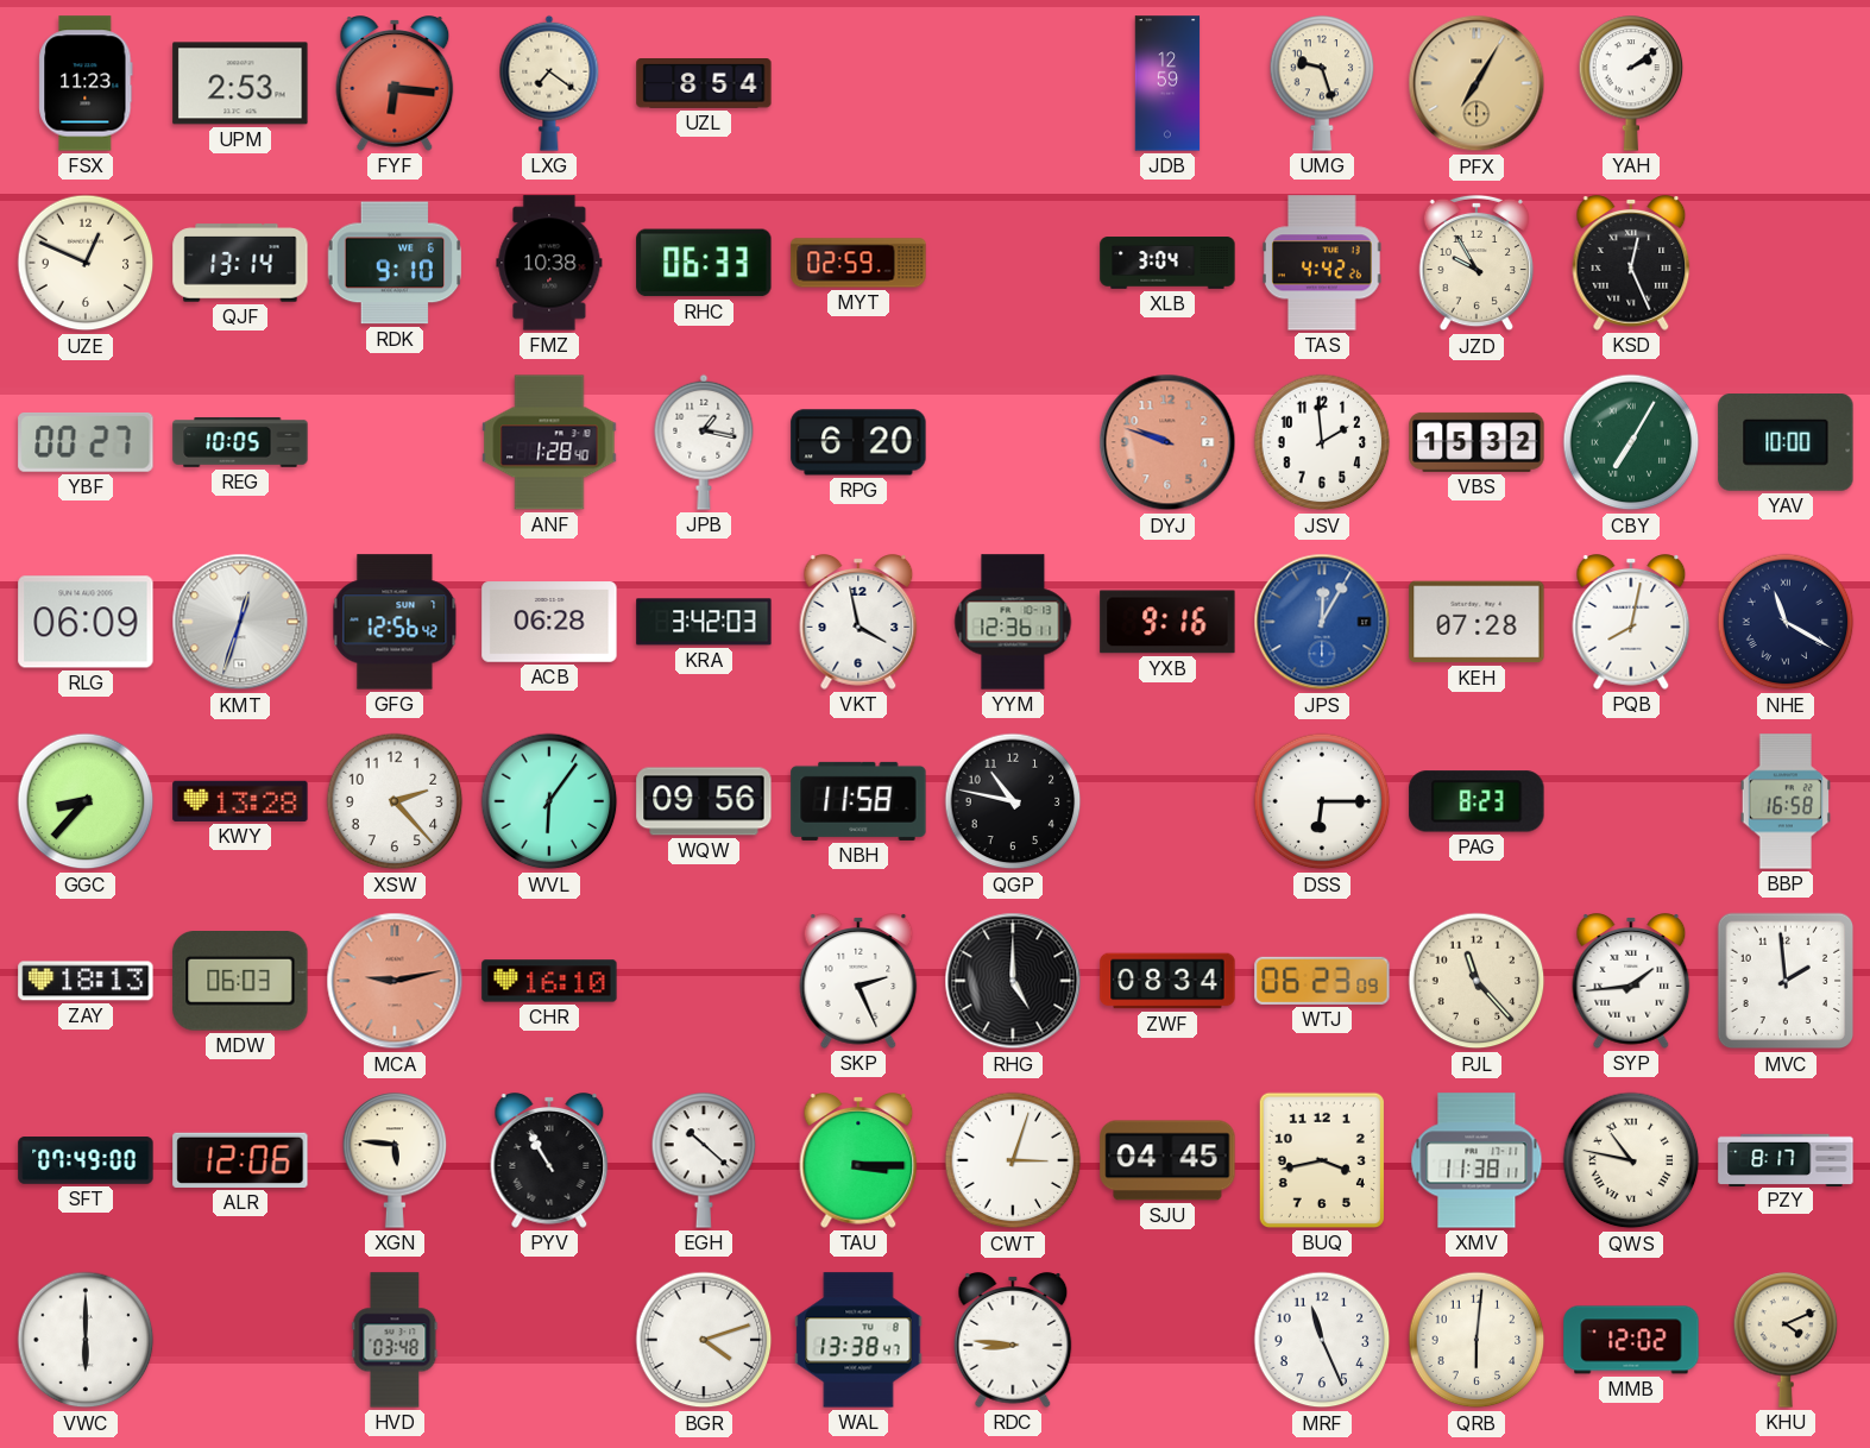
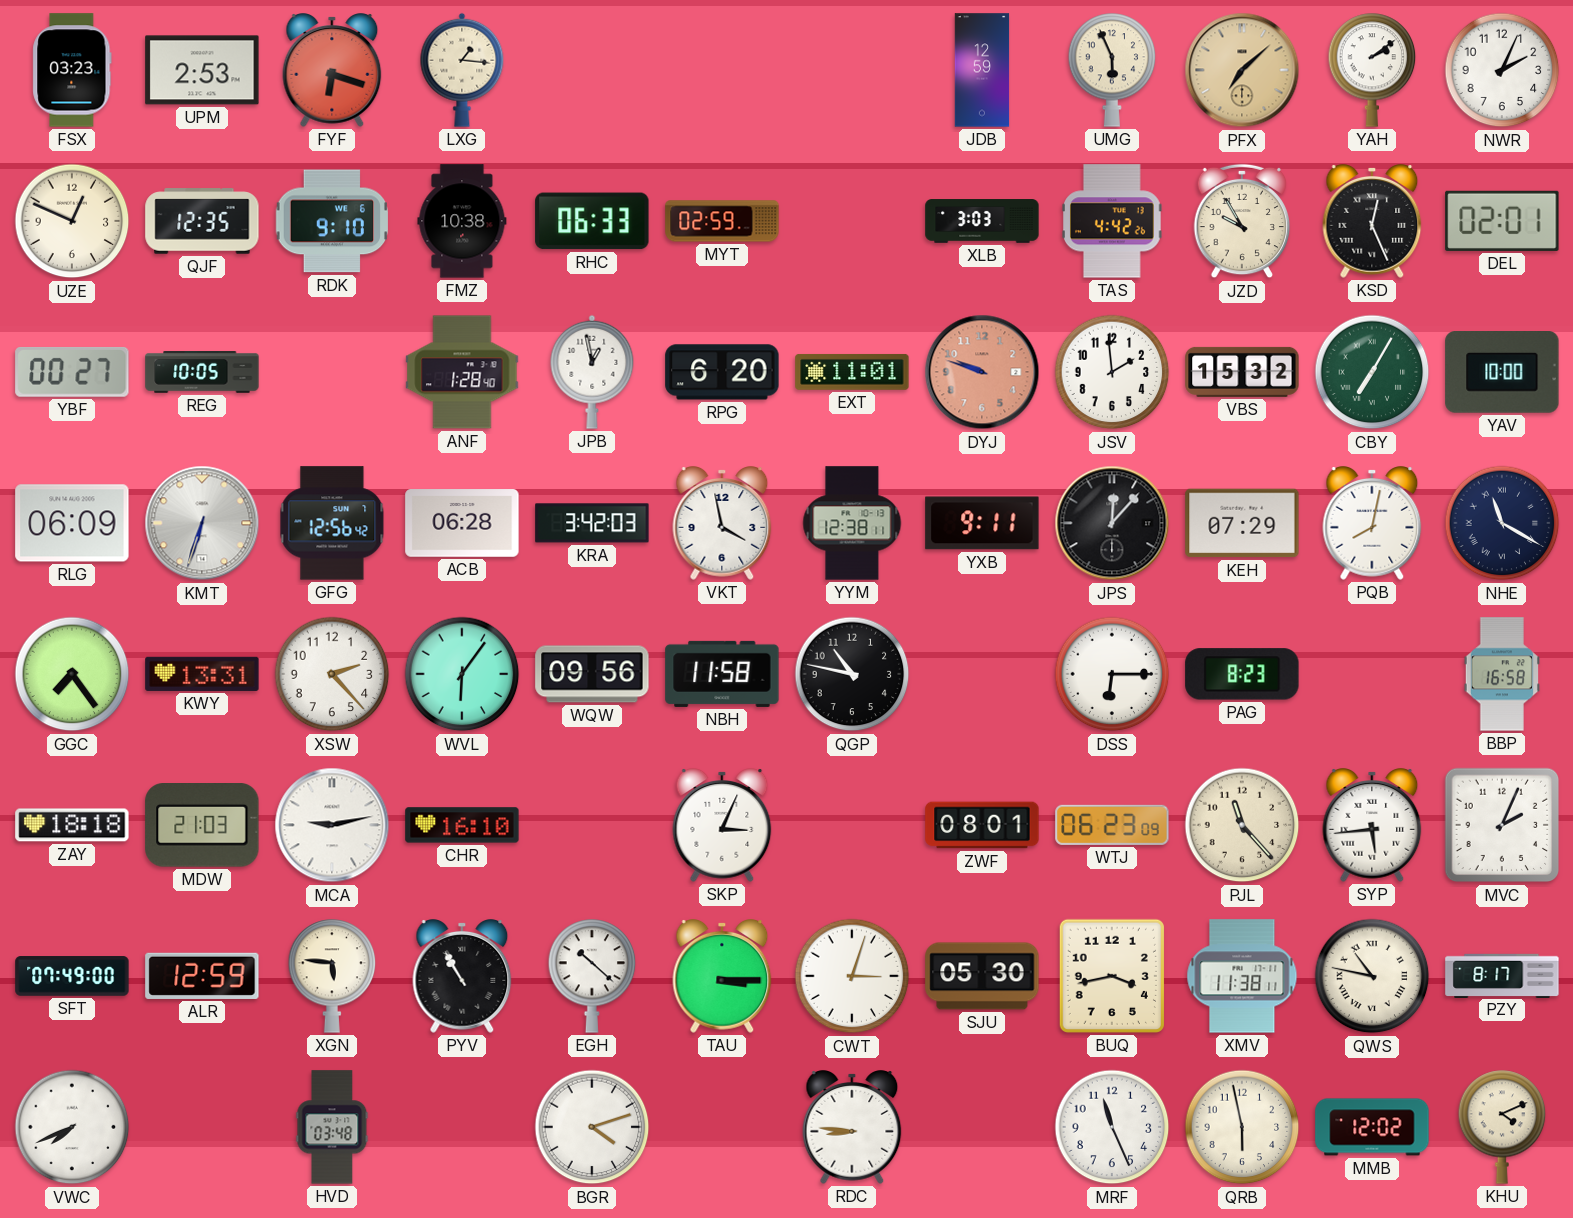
FSX: 11:23 -> 03:23
FYF: 6:16 -> 6:18
LXG: 7:21 -> 1:16
UZL: 8:54 -> none
UMG: 9:27 -> 5:56
PFX: 7:05 -> 7:08
NWR: none -> 2:04
QJF: 13:14 -> 12:35
XLB: 3:04 -> 3:03
DEL: none -> 02:01
JPB: 1:17 -> 12:58
EXT: none -> 11:01
KMT: 12:33 -> 6:33
YYM: 12:36 -> 12:38
YXB: 9:16 -> 9:11
JPS: 12:05 -> 12:07
JPS dial: blue -> black
KEH: 07:28 -> 07:29
GGC: 8:37 -> 7:24
KWY: 13:28 -> 13:31
ZAY: 18:13 -> 18:18
MDW: 06:03 -> 21:03
MCA dial: salmon -> white
SKP: 2:26 -> 3:04
RHG: 5:00 -> none
ZWF: 08:34 -> 08:01
SYP: 1:44 -> 5:44
MVC: 1:59 -> 2:04
ALR: 12:06 -> 12:59
SJU: 04:45 -> 05:30
VWC: 6:00 -> 7:41
WAL: 13:38 -> none
QRB: 6:01 -> 5:58
